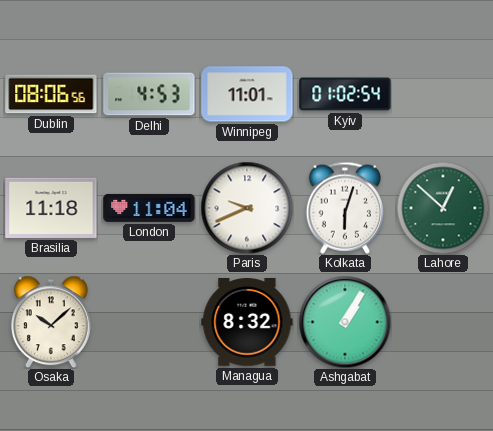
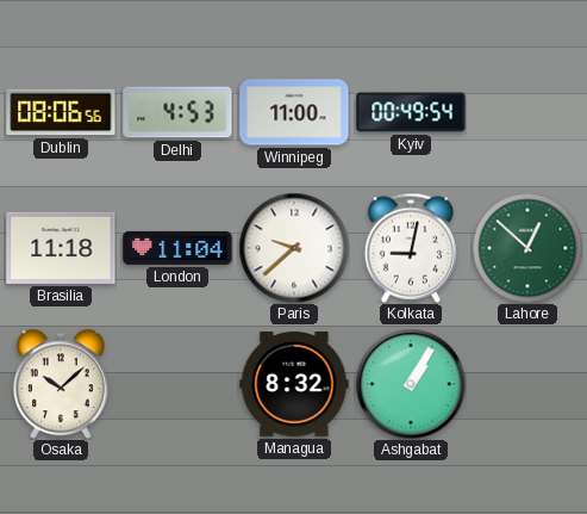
Winnipeg: 11:01 -> 11:00
Kyiv: 01:02 -> 00:49
Paris: 9:41 -> 9:38
Kolkata: 6:03 -> 9:02
